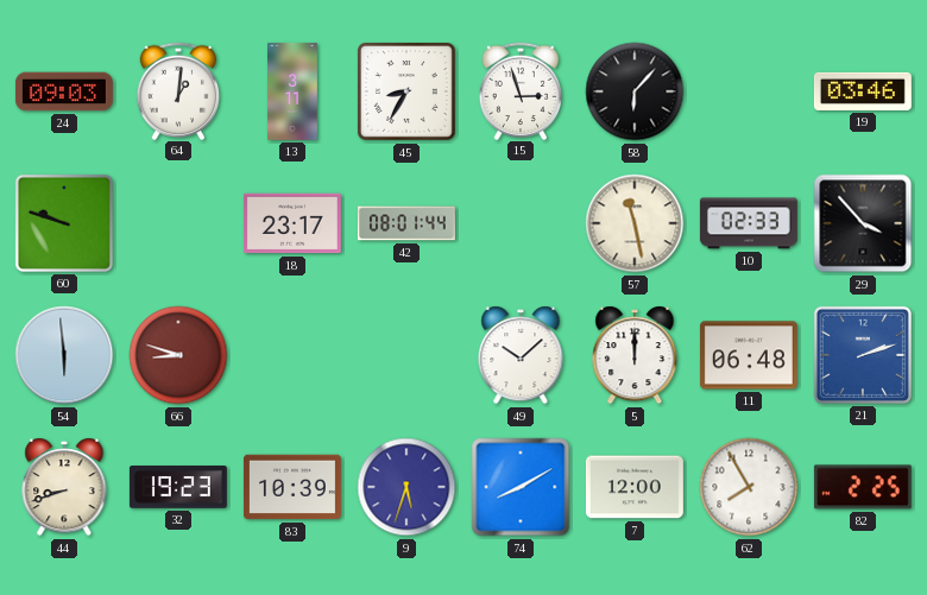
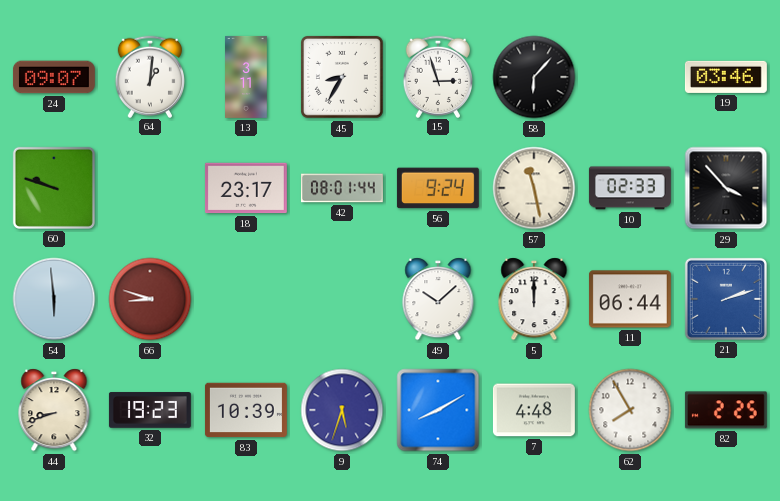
24: 09:03 -> 09:07
56: none -> 9:24
11: 06:48 -> 06:44
7: 12:00 -> 4:48
